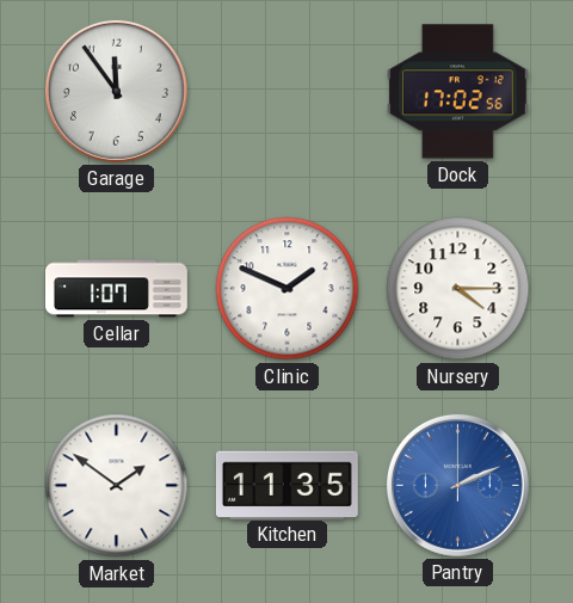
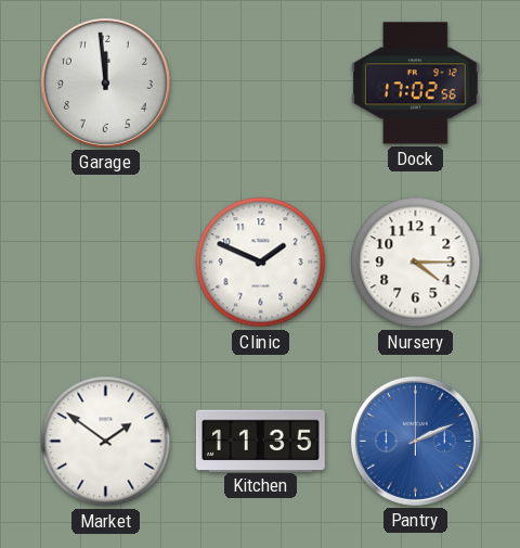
Garage: 11:54 -> 11:59
Cellar: 1:07 -> none
